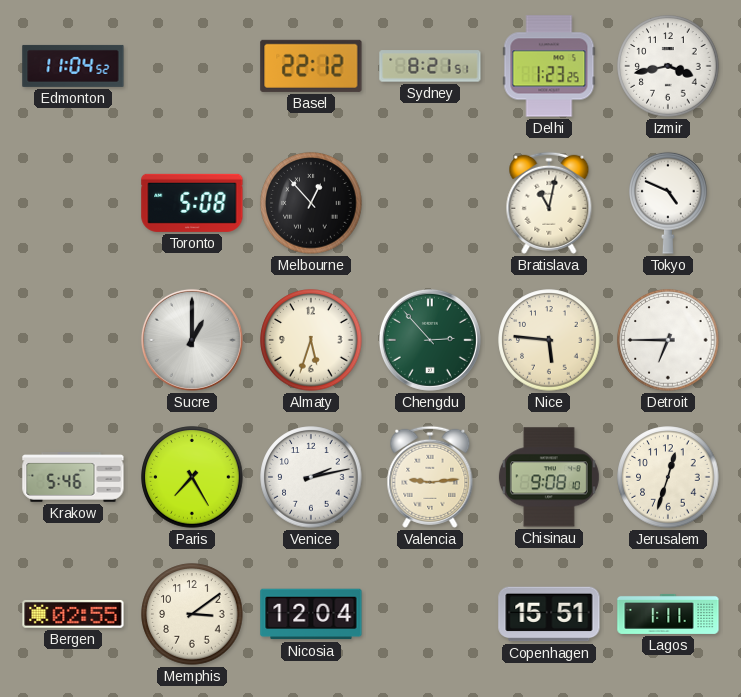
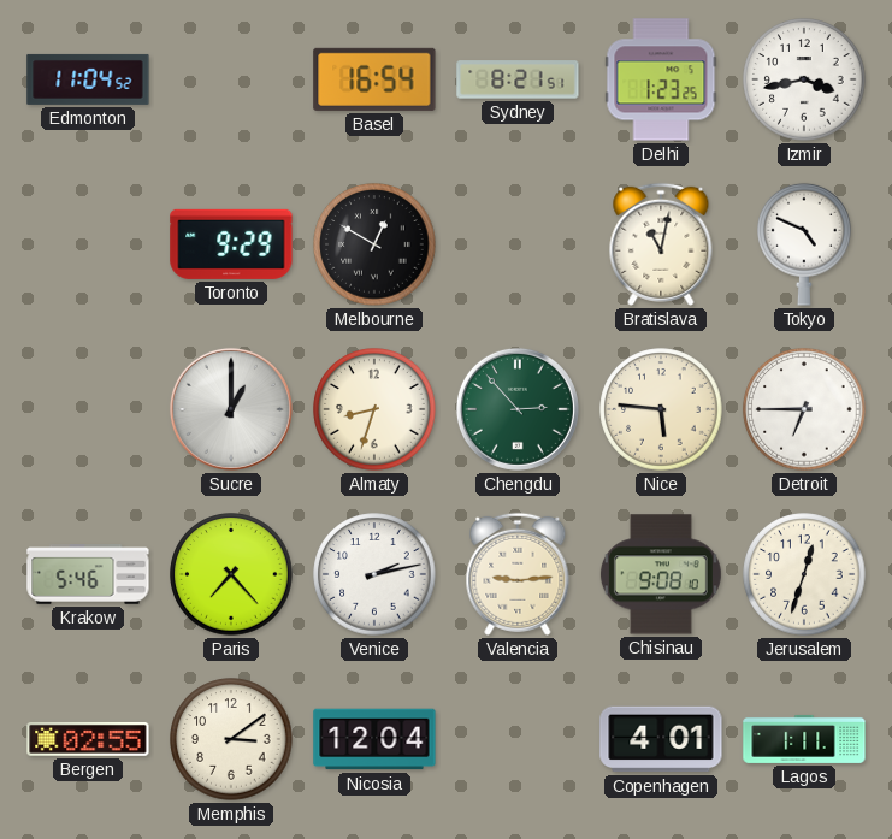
Basel: 22:12 -> 16:54
Toronto: 5:08 -> 9:29
Melbourne: 12:53 -> 12:50
Almaty: 5:33 -> 8:33
Paris: 7:25 -> 7:23
Copenhagen: 15:51 -> 4:01
